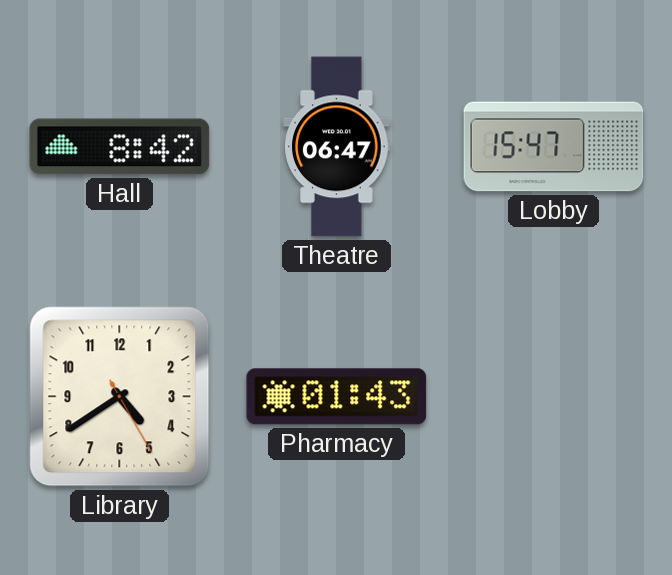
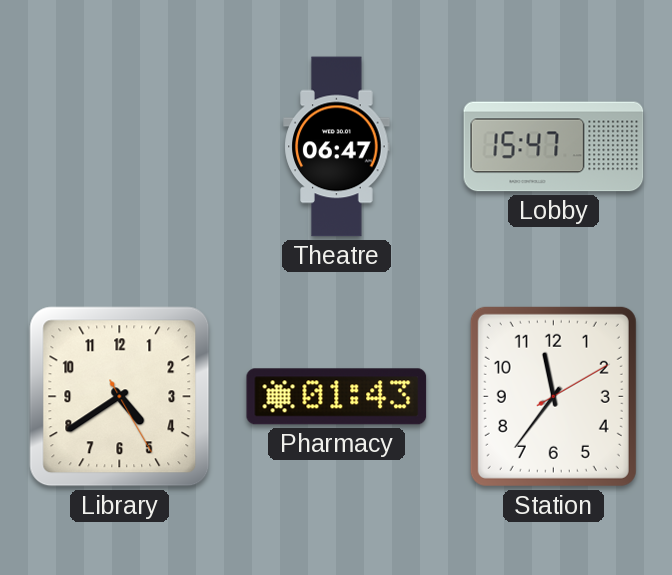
Hall: 8:42 -> none
Station: none -> 11:36
